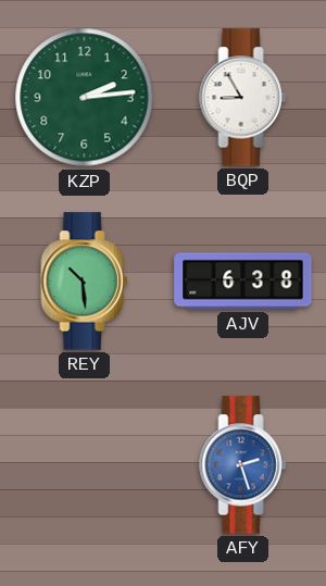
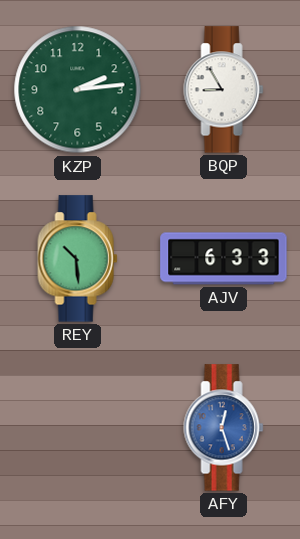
AJV: 6:38 -> 6:33
AFY: 2:27 -> 12:27
